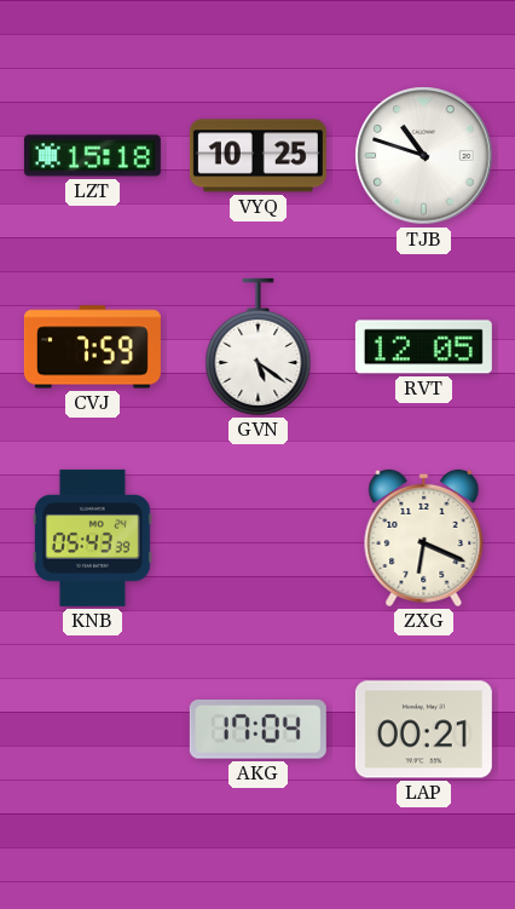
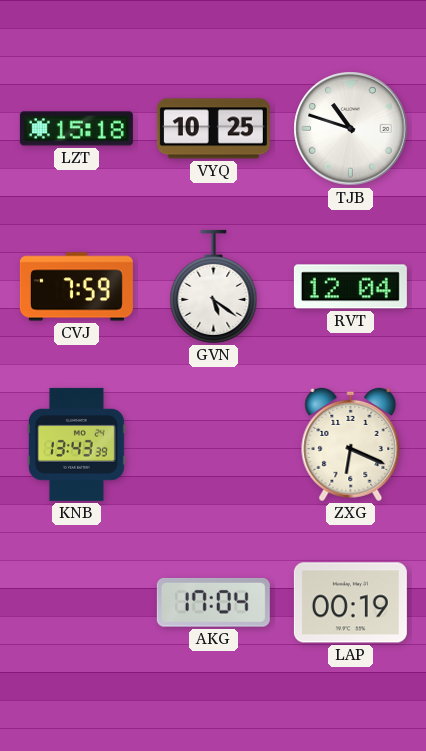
RVT: 12:05 -> 12:04
KNB: 05:43 -> 13:43
LAP: 00:21 -> 00:19
